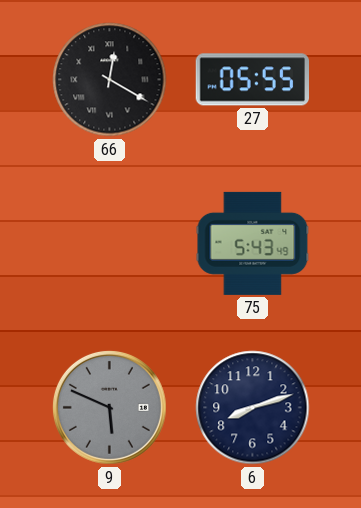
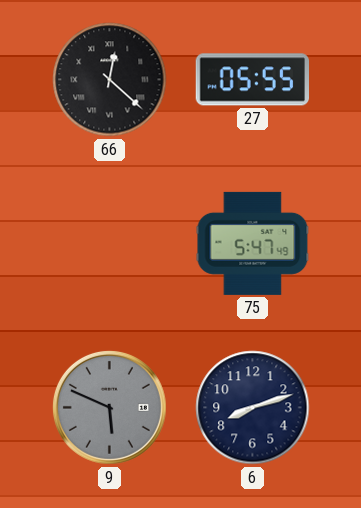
66: 12:20 -> 12:22
75: 5:43 -> 5:47
